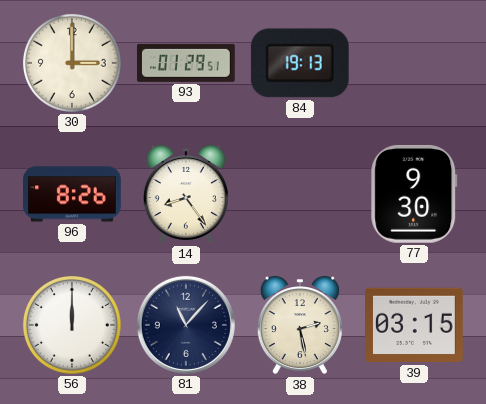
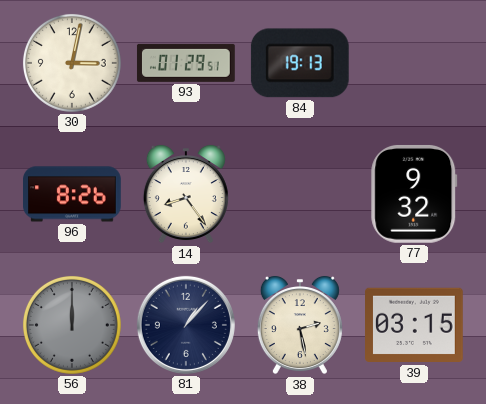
30: 3:00 -> 3:02
77: 9:30 -> 9:32
56 dial: white -> grey
81: 11:07 -> 1:07
